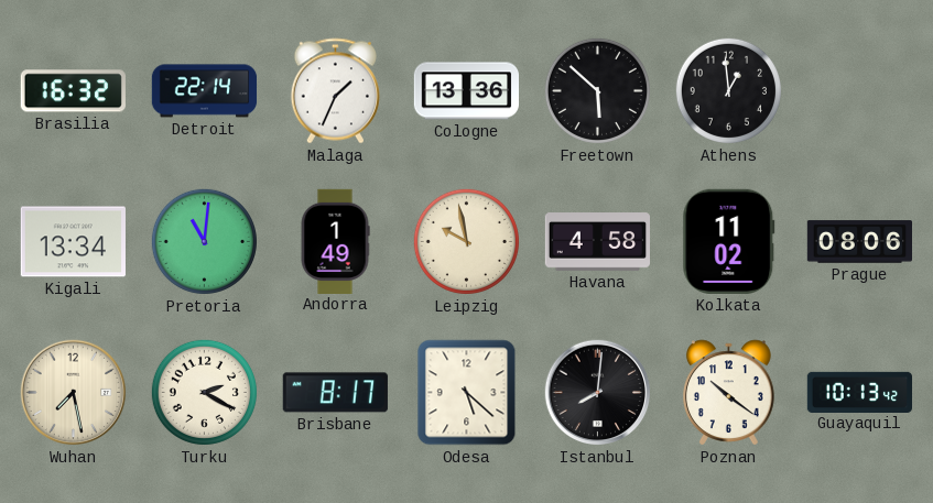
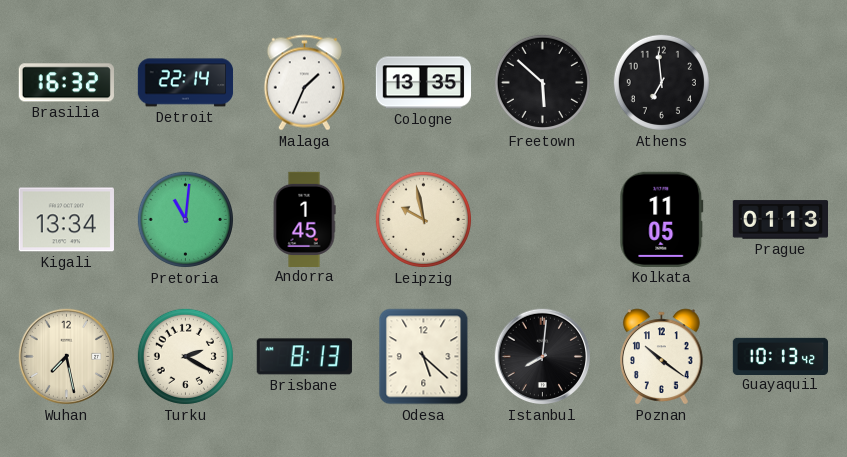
Cologne: 13:36 -> 13:35
Athens: 12:59 -> 6:59
Andorra: 1:49 -> 1:45
Havana: 4:58 -> none
Kolkata: 11:02 -> 11:05
Prague: 08:06 -> 01:13
Brisbane: 8:17 -> 8:13
